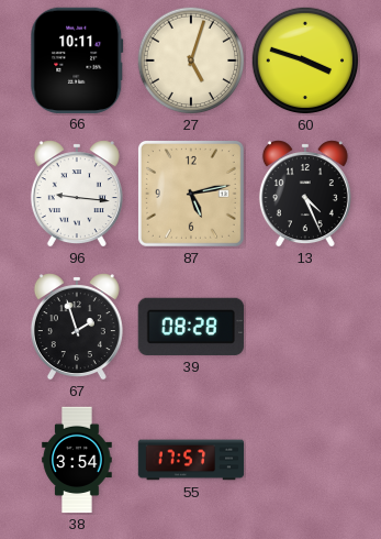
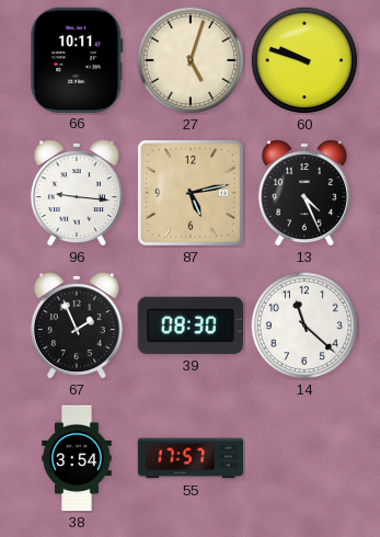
60: 3:48 -> 9:48
67: 1:57 -> 1:56
39: 08:28 -> 08:30
14: none -> 11:22
